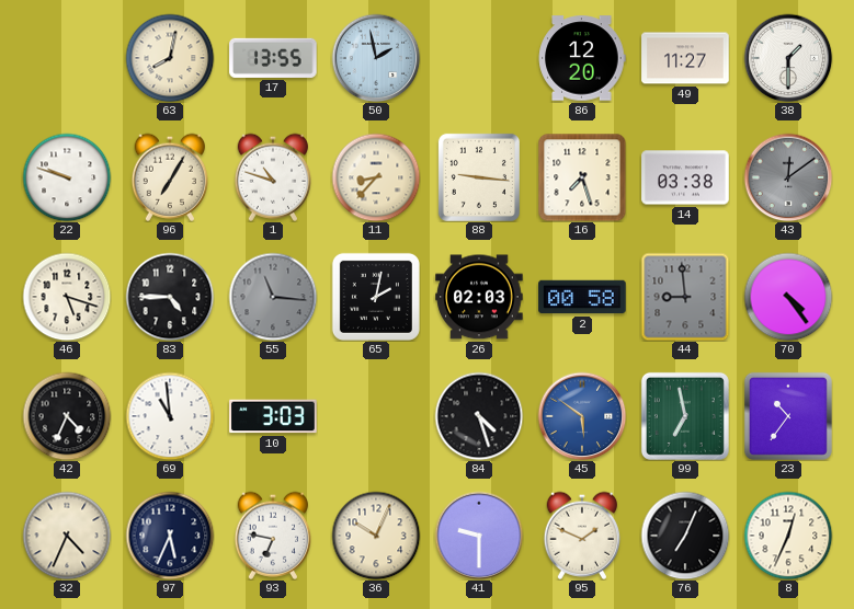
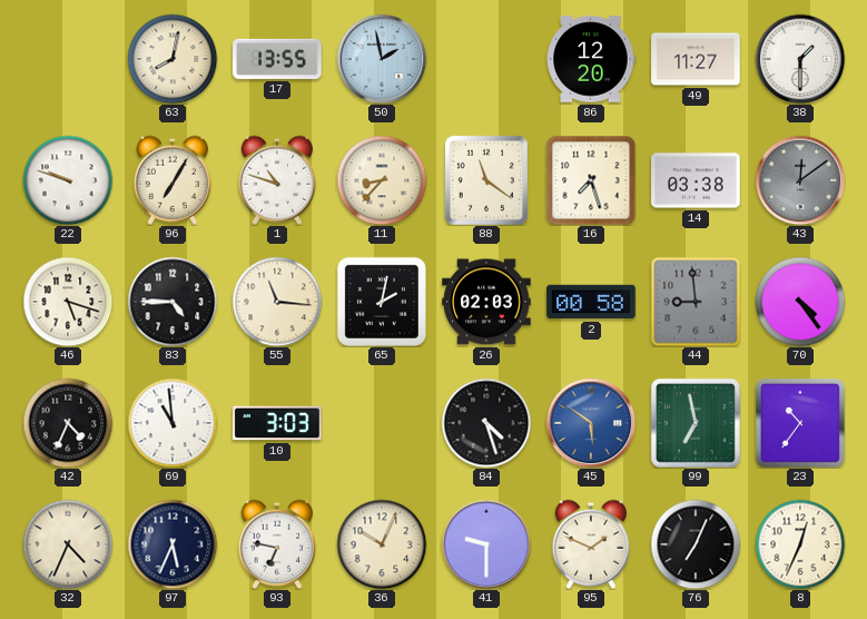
88: 9:16 -> 11:21
55 dial: grey -> cream
